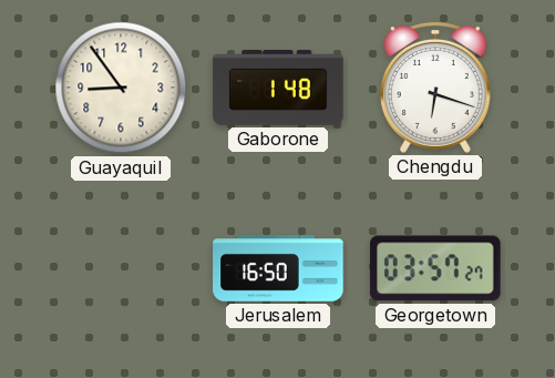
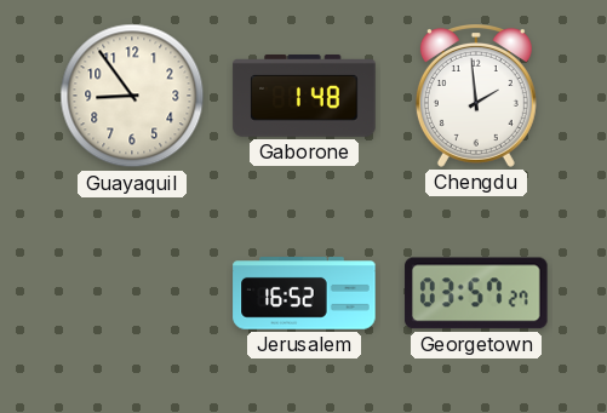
Chengdu: 6:18 -> 1:59
Jerusalem: 16:50 -> 16:52
